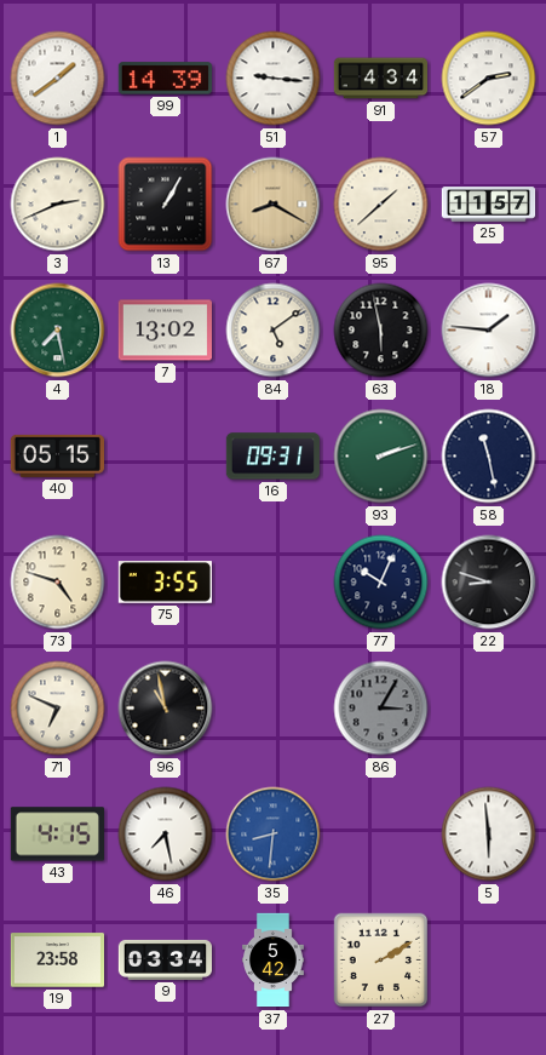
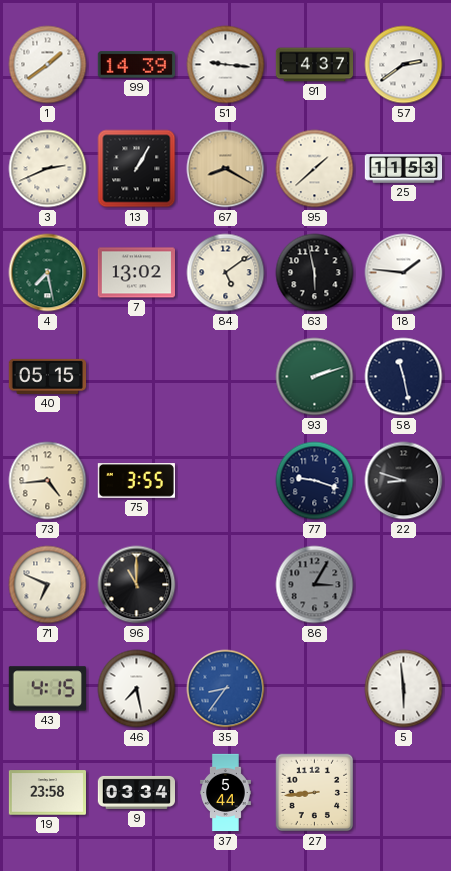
91: 4:34 -> 4:37
25: 11:57 -> 11:53
16: 09:31 -> none
73: 4:48 -> 4:44
77: 10:04 -> 9:18
96: 10:58 -> 11:00
35: 8:31 -> 8:36
37: 5:42 -> 5:44
27: 2:10 -> 8:44
